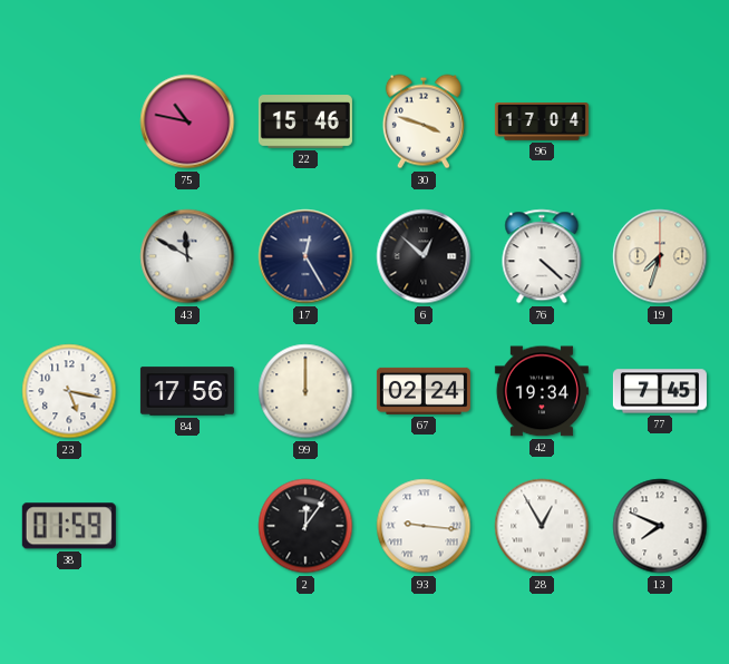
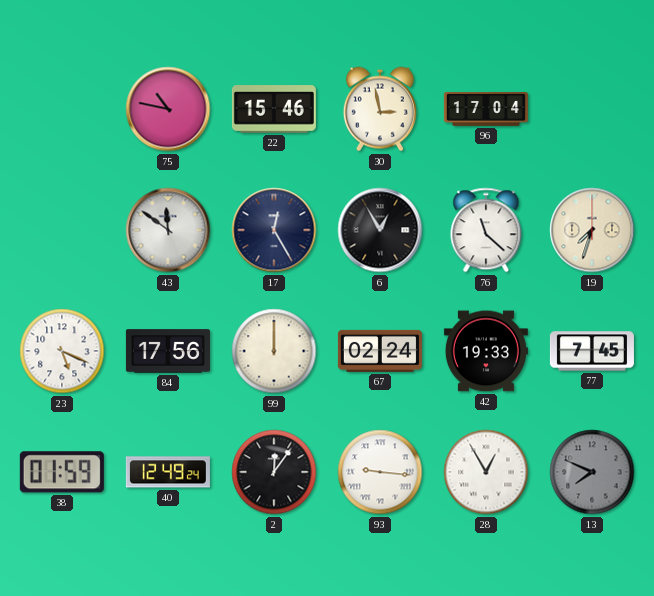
30: 3:48 -> 2:58
43: 11:50 -> 11:51
6: 12:52 -> 12:55
76: 4:22 -> 11:22
23: 5:17 -> 5:19
42: 19:34 -> 19:33
40: none -> 12:49
13 dial: white -> grey
